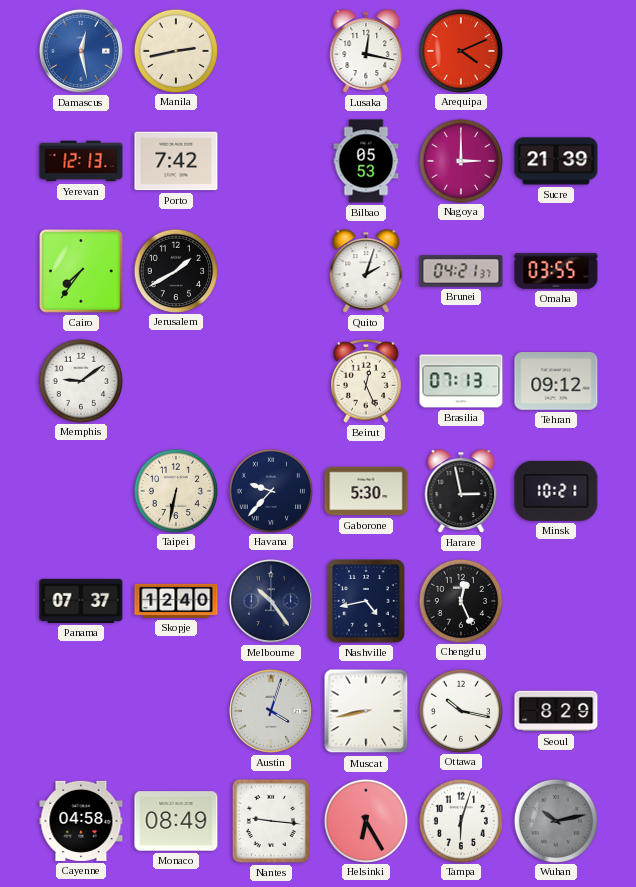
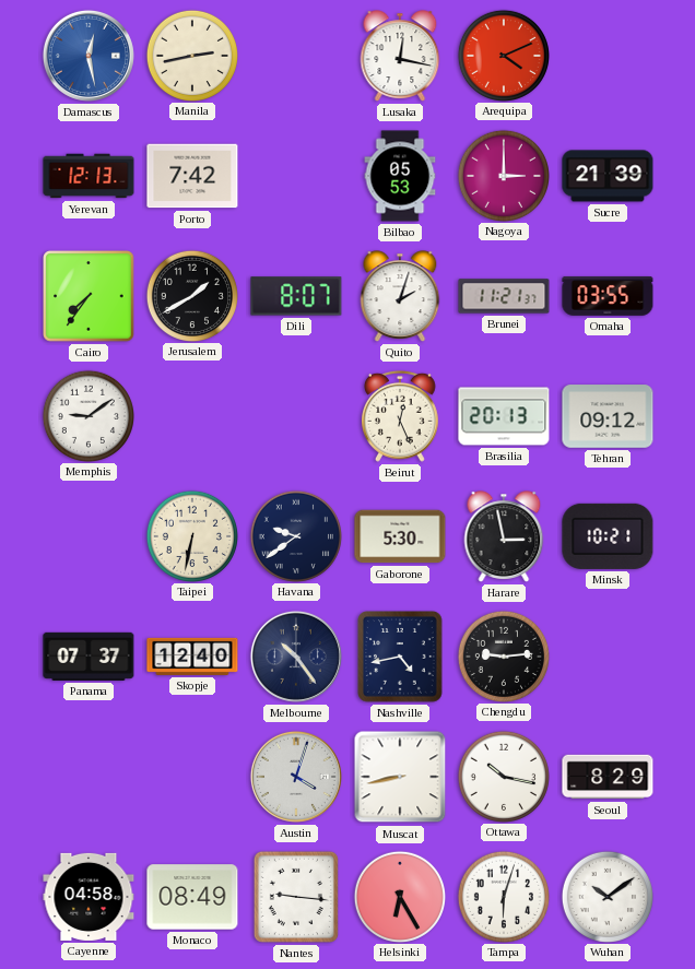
Dili: none -> 8:07
Brunei: 04:21 -> 11:21
Brasilia: 07:13 -> 20:13
Havana: 9:37 -> 9:39
Chengdu: 12:26 -> 9:14
Wuhan: 10:13 -> 10:09
Wuhan dial: grey -> white
